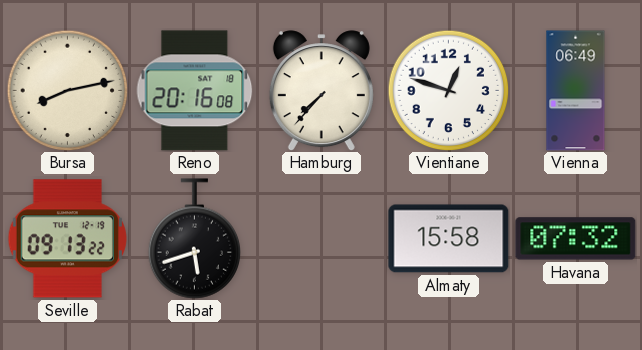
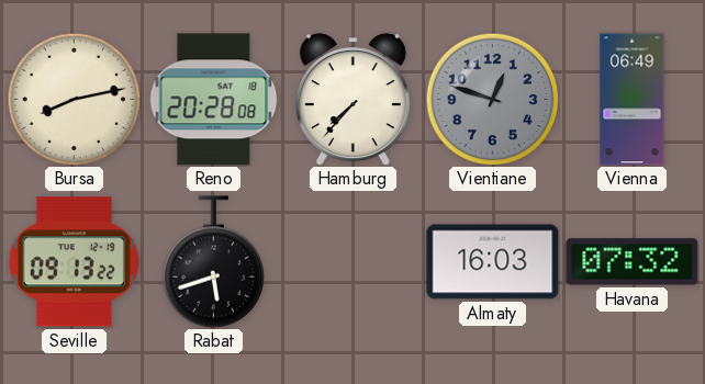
Reno: 20:16 -> 20:28
Vientiane dial: white -> grey
Almaty: 15:58 -> 16:03
